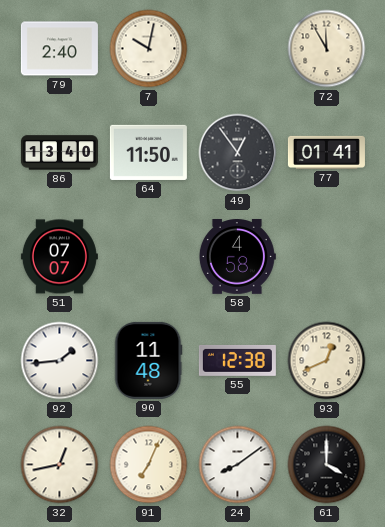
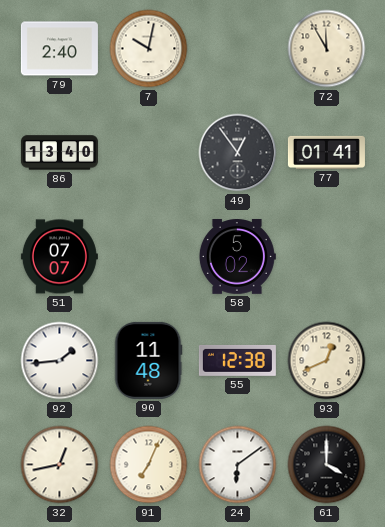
64: 11:50 -> none
58: 4:58 -> 5:02
24: 8:09 -> 6:09
